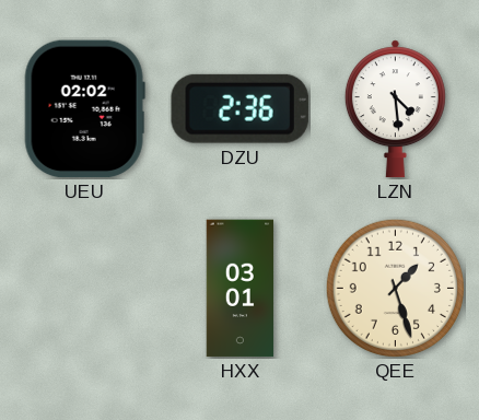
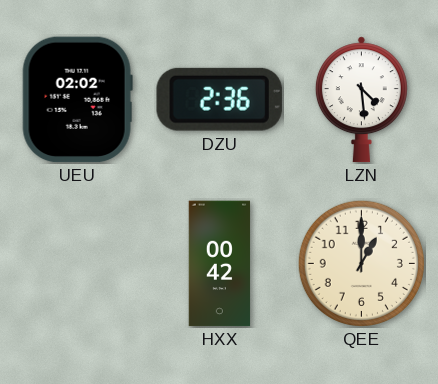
HXX: 03:01 -> 00:42
QEE: 1:27 -> 1:00
